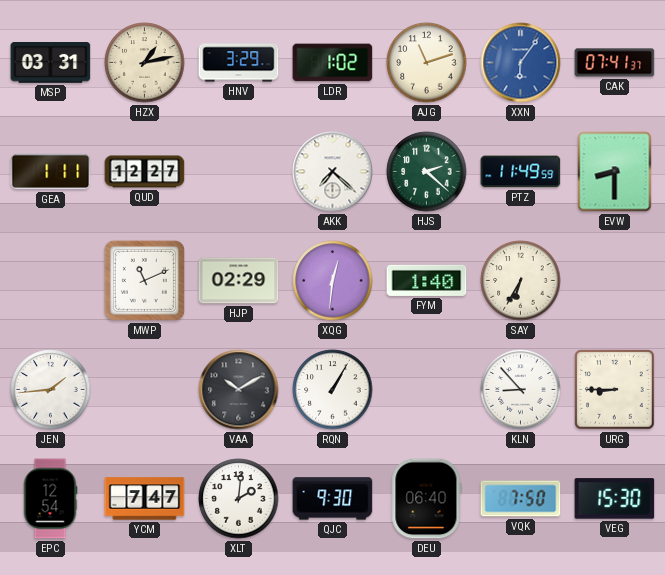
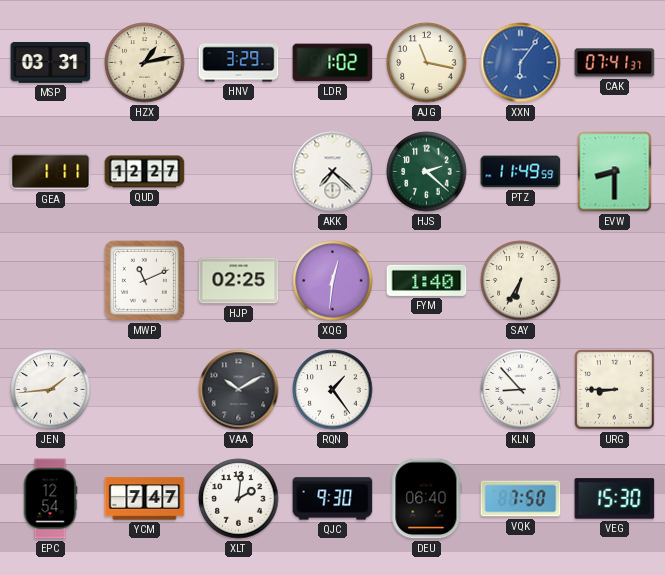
AJG: 11:12 -> 11:17
HJP: 02:29 -> 02:25
RQN: 1:05 -> 1:24
